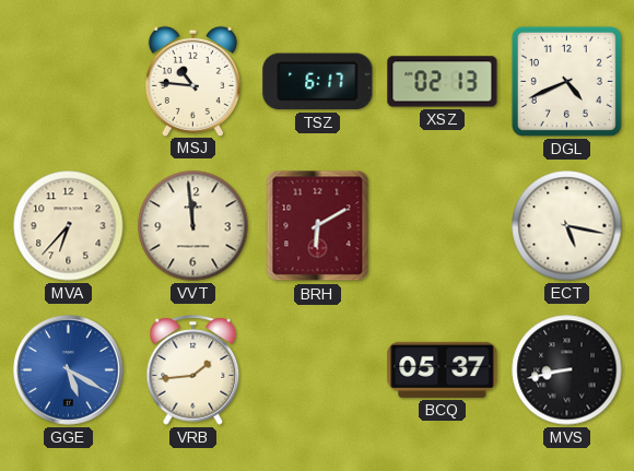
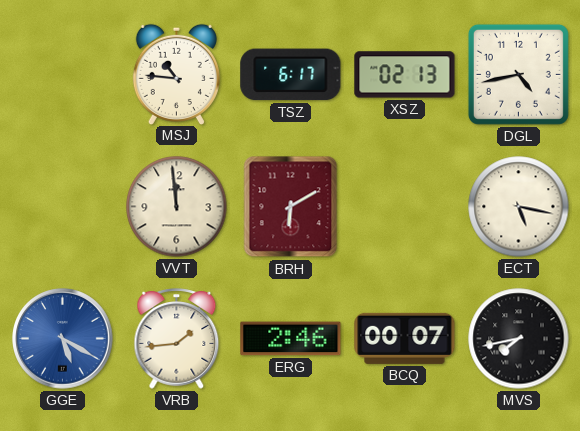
DGL: 4:41 -> 4:43
MVA: 6:37 -> none
ERG: none -> 2:46
BCQ: 05:37 -> 00:07
MVS: 8:43 -> 7:43
